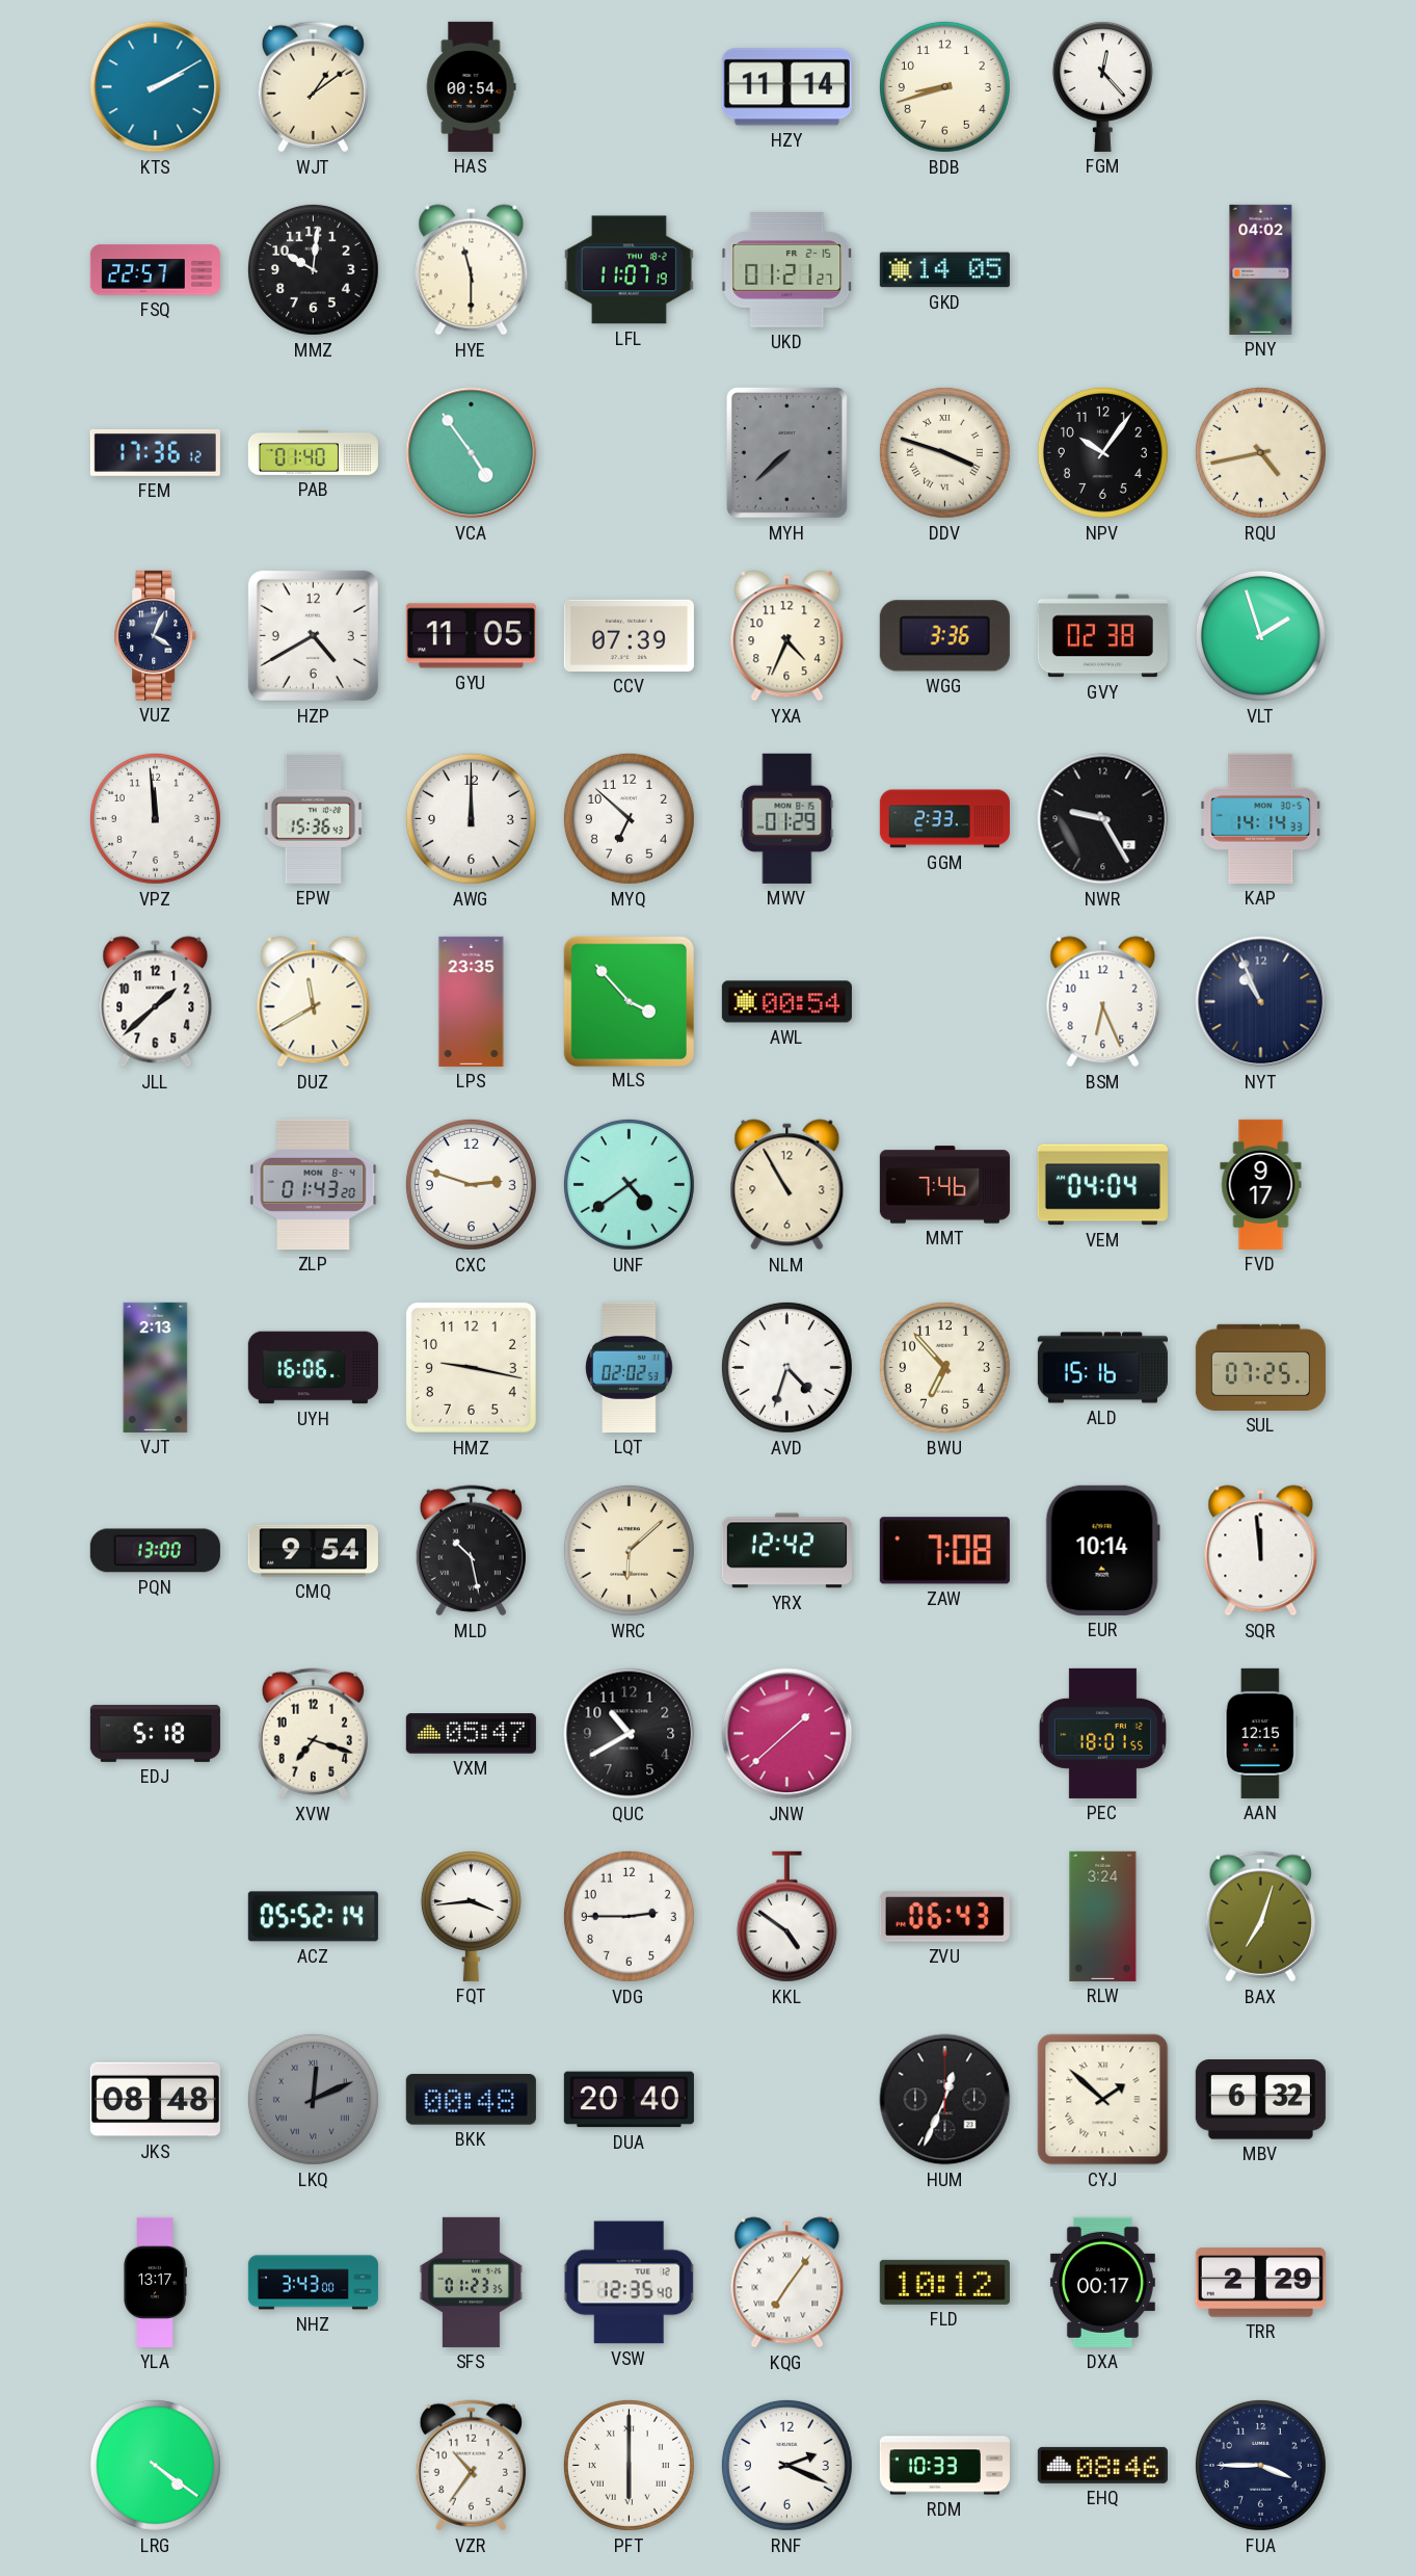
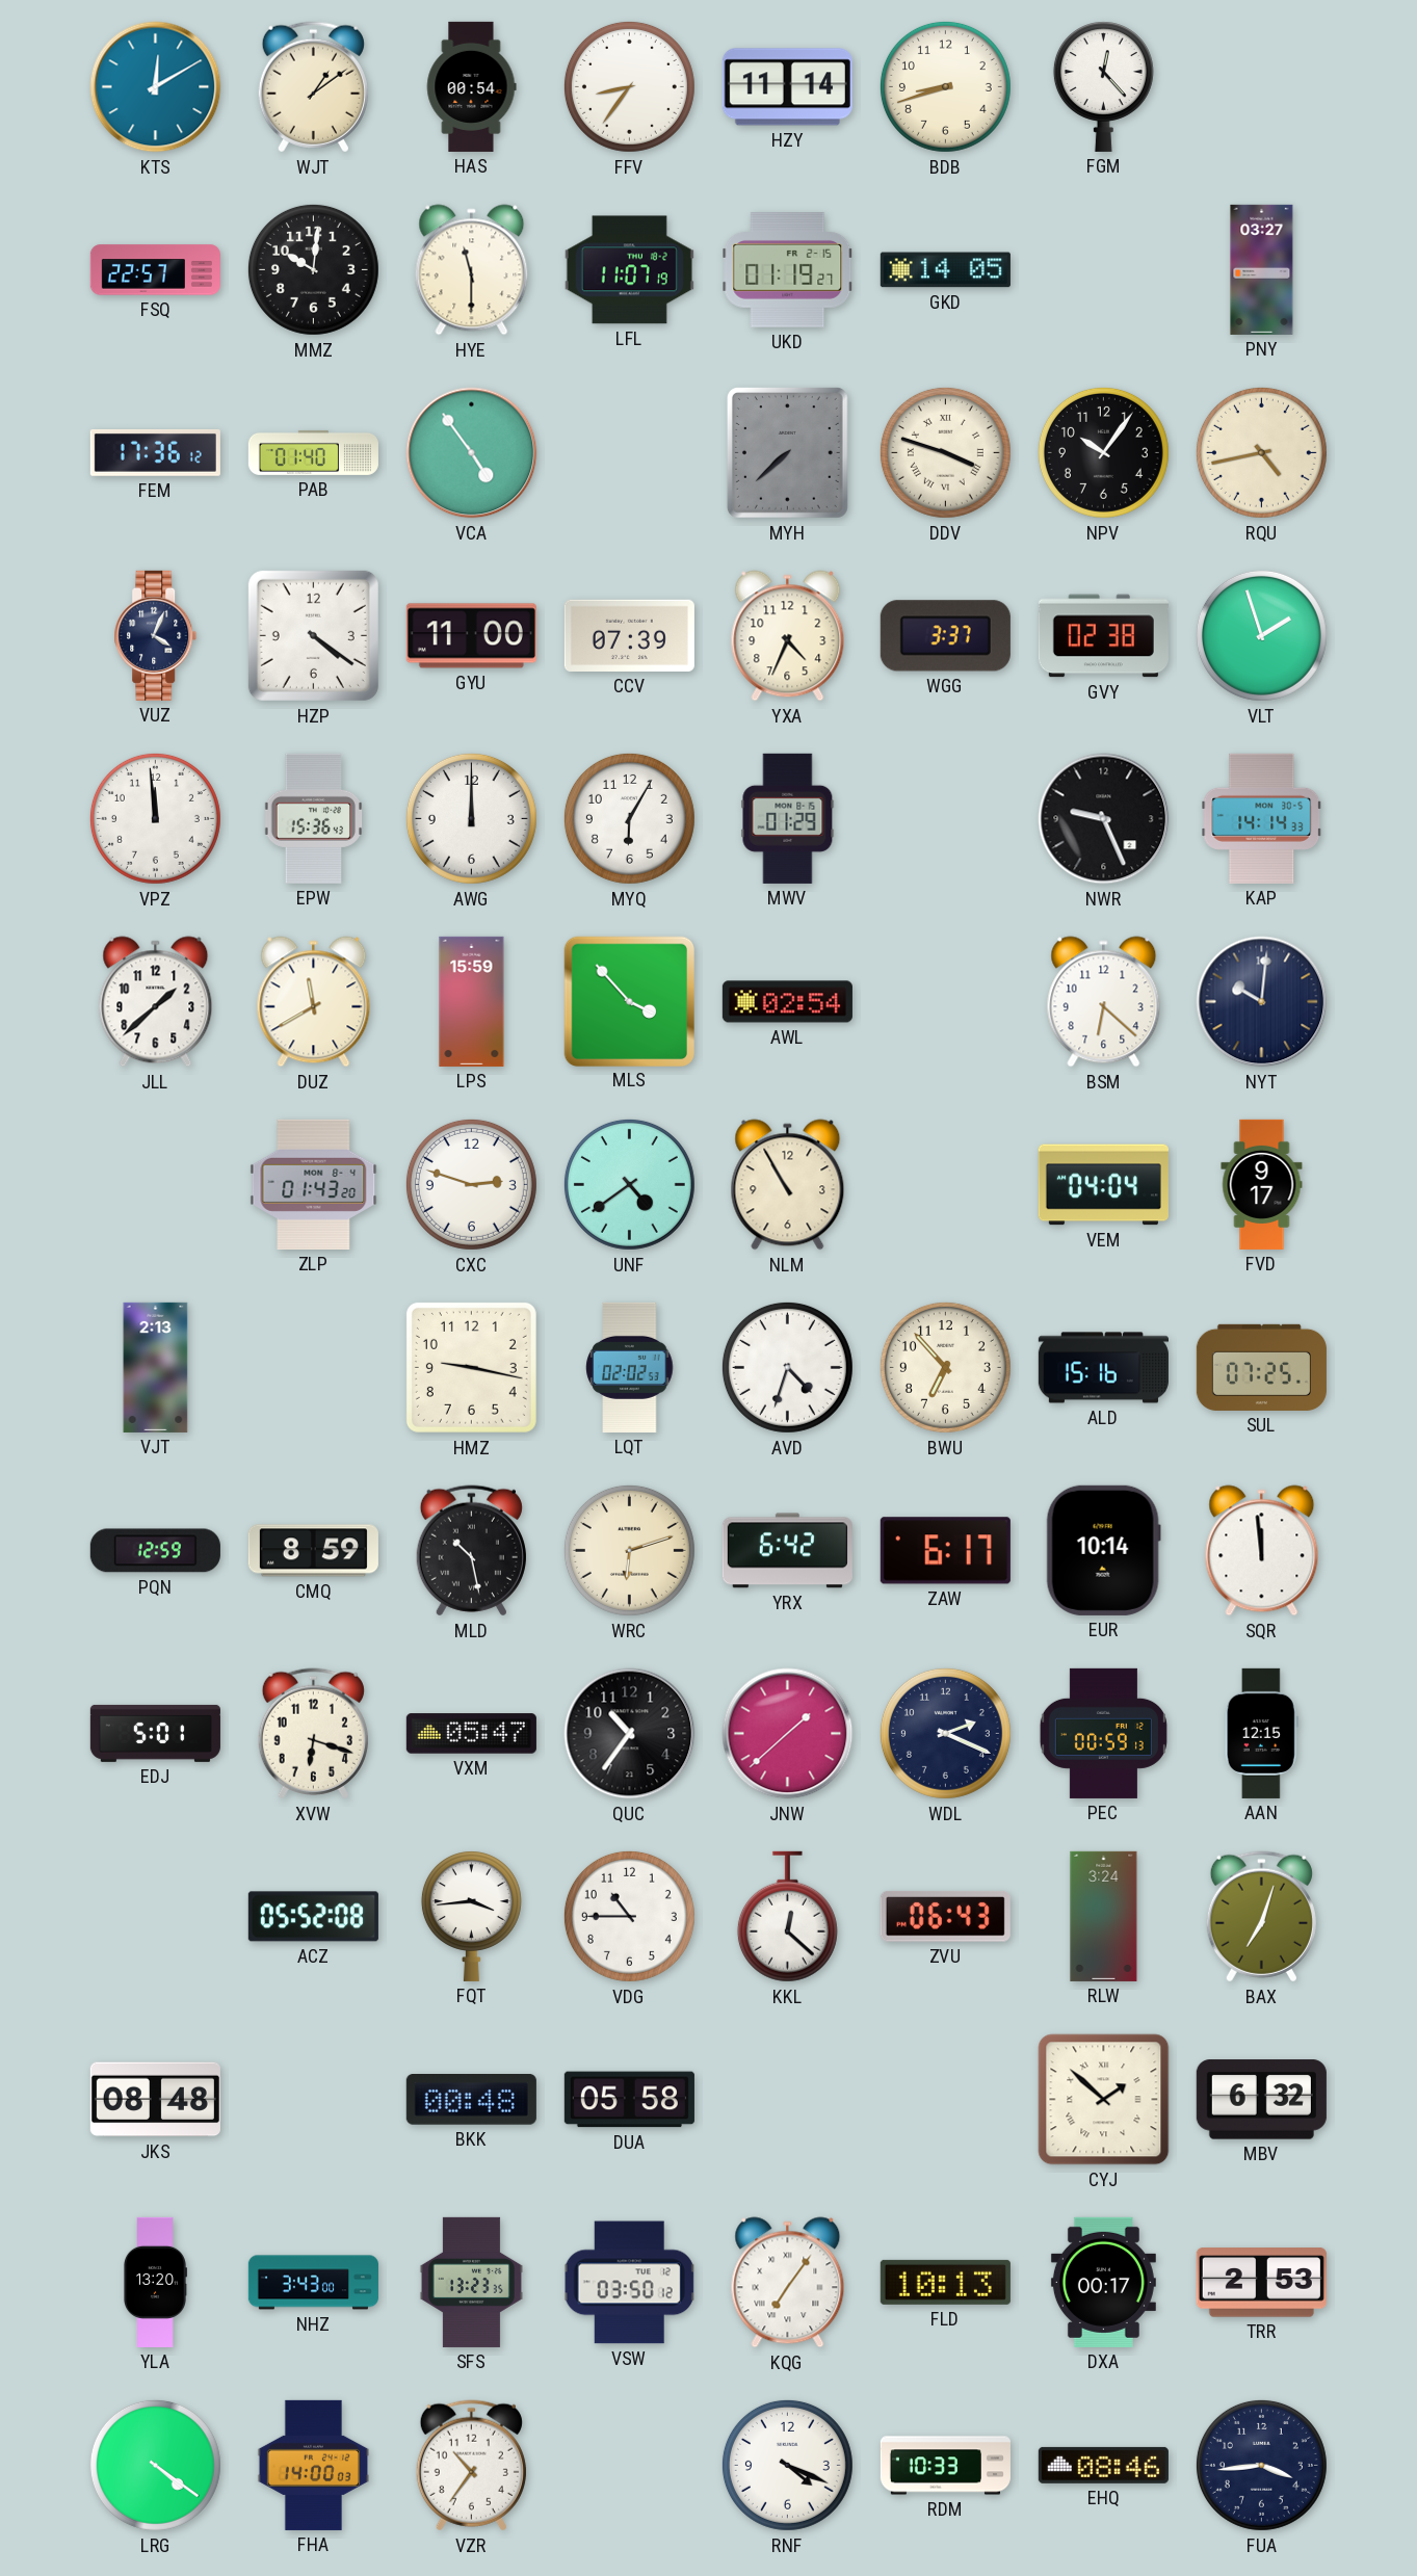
KTS: 2:10 -> 12:10
FFV: none -> 8:36
UKD: 01:21 -> 01:19
PNY: 04:02 -> 03:27
HZP: 4:40 -> 4:21
GYU: 11:05 -> 11:00
WGG: 3:36 -> 3:37
MYQ: 6:52 -> 6:05
GGM: 2:33 -> none
NWR: 9:25 -> 9:26
LPS: 23:35 -> 15:59
AWL: 00:54 -> 02:54
BSM: 6:26 -> 6:22
NYT: 10:56 -> 10:01
MMT: 7:46 -> none
UYH: 16:06 -> none
PQN: 13:00 -> 12:59
CMQ: 9:54 -> 8:59
WRC: 6:08 -> 6:12
YRX: 12:42 -> 6:42
ZAW: 7:08 -> 6:17
EDJ: 5:18 -> 5:01
XVW: 7:18 -> 6:18
QUC: 10:40 -> 10:36
WDL: none -> 2:19
PEC: 18:01 -> 00:59
ACZ: 05:52:14 -> 05:52:08
VDG: 2:45 -> 10:45
KKL: 4:51 -> 12:22
LKQ: 12:11 -> none
DUA: 20:40 -> 05:58
HUM: 12:34 -> none
YLA: 13:17 -> 13:20
SFS: 01:23 -> 13:23
VSW: 12:35 -> 03:50
FLD: 10:12 -> 10:13
TRR: 2:29 -> 2:53
FHA: none -> 14:00
PFT: 6:00 -> none
RNF: 2:19 -> 4:19
FUA: 3:45 -> 3:44
